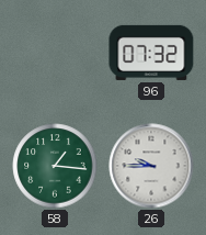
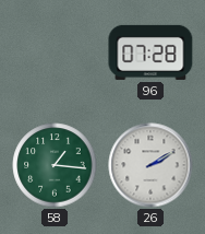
96: 07:32 -> 07:28
26: 9:45 -> 2:10
